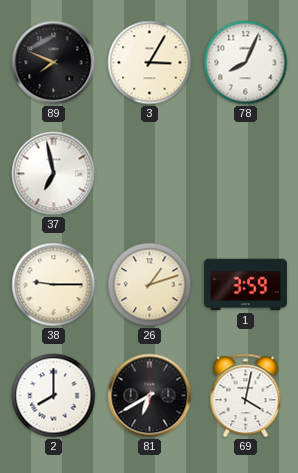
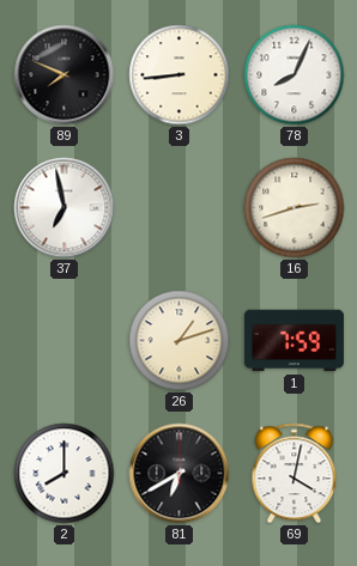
3: 3:05 -> 8:44
16: none -> 2:42
38: 9:15 -> none
1: 3:59 -> 7:59
